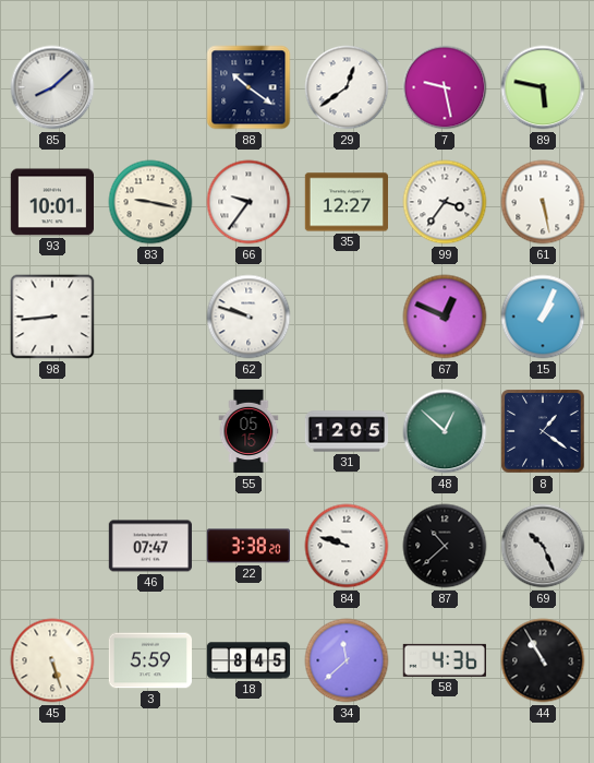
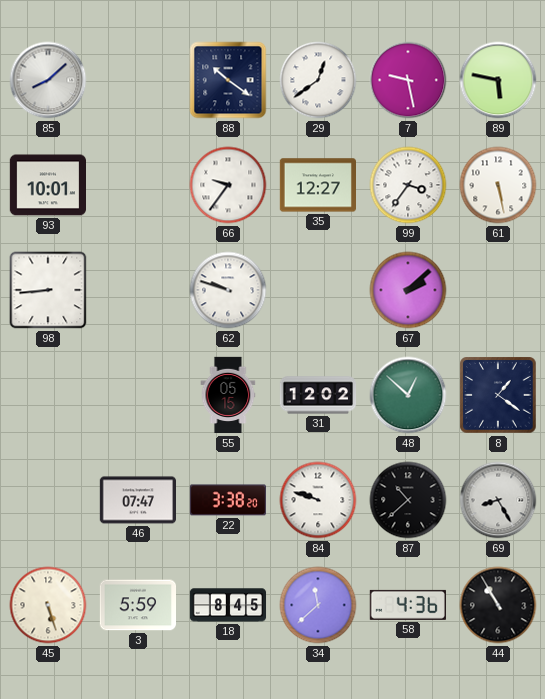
83: 9:17 -> none
67: 12:49 -> 2:08
15: 1:04 -> none
31: 12:05 -> 12:02
69: 10:26 -> 8:25
